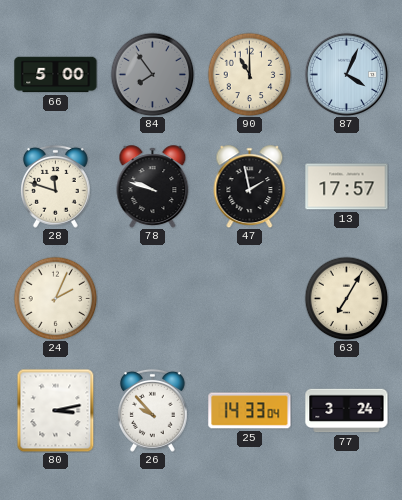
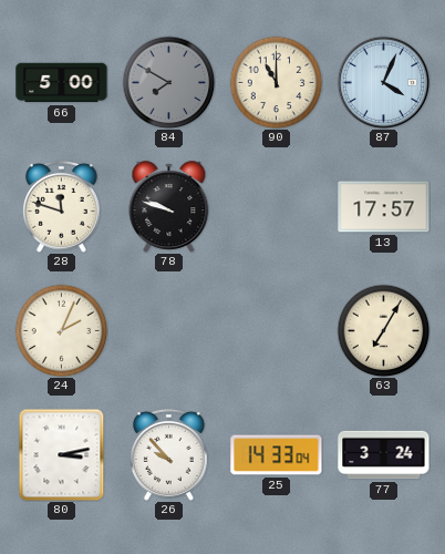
84: 7:54 -> 7:50
47: 1:58 -> none
